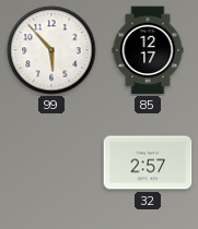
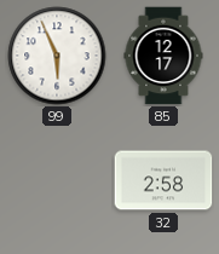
99: 5:53 -> 5:56
32: 2:57 -> 2:58
